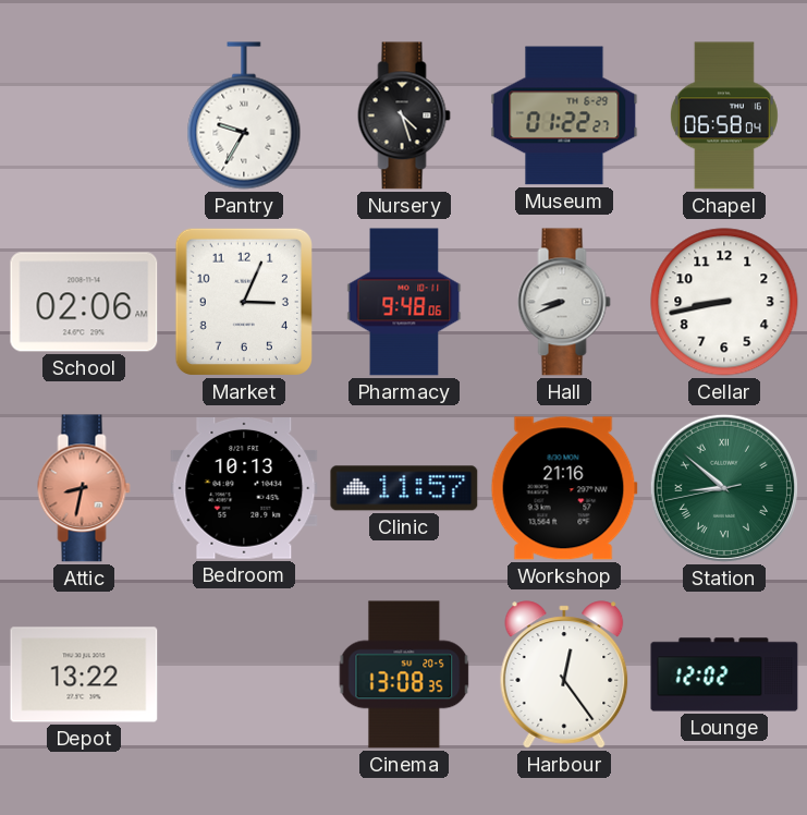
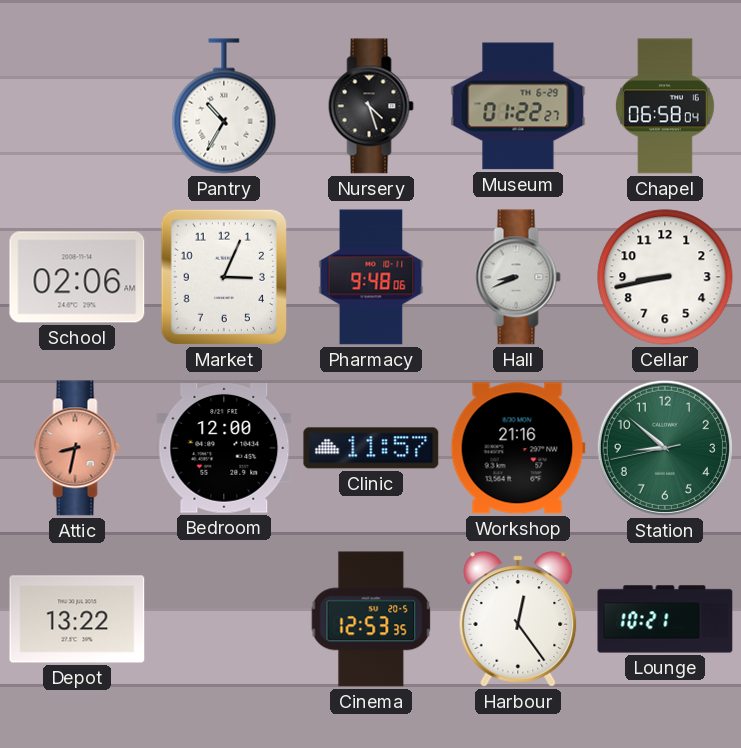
Pantry: 9:35 -> 10:35
Bedroom: 10:13 -> 12:00
Station numerals: Roman -> Arabic
Cinema: 13:08 -> 12:53
Lounge: 12:02 -> 10:21
